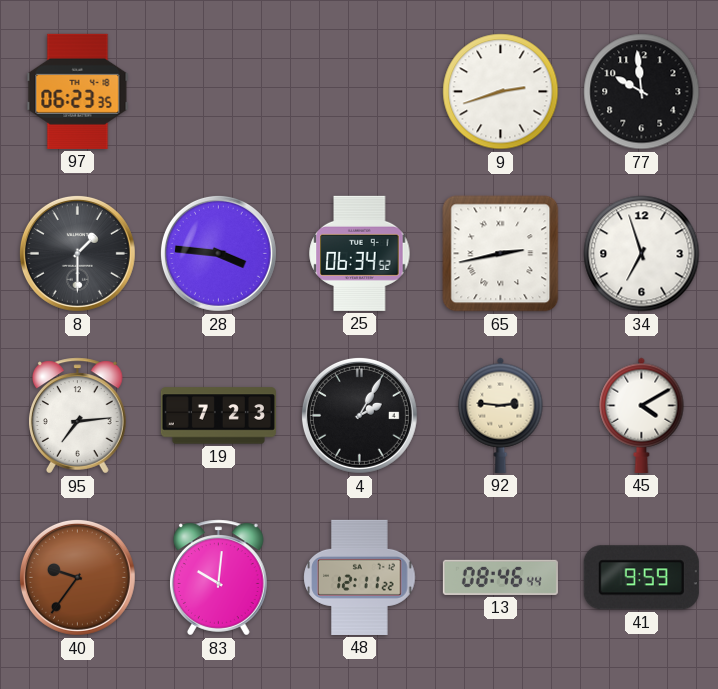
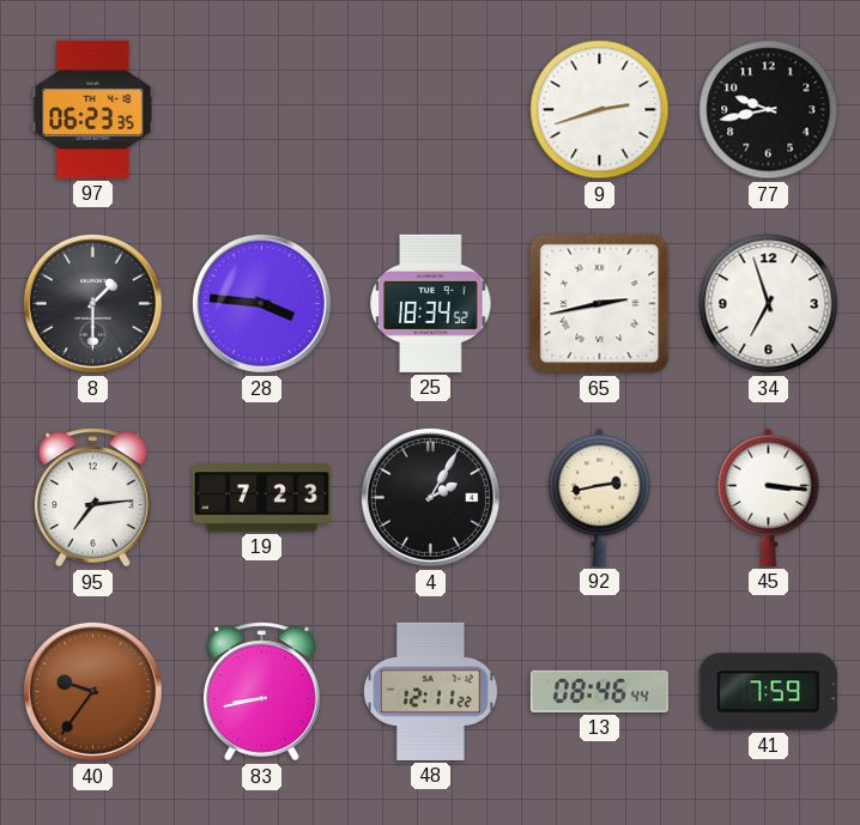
77: 9:59 -> 9:43
25: 06:34 -> 18:34
92: 2:46 -> 2:43
45: 4:10 -> 3:16
83: 10:01 -> 8:43
41: 9:59 -> 7:59
